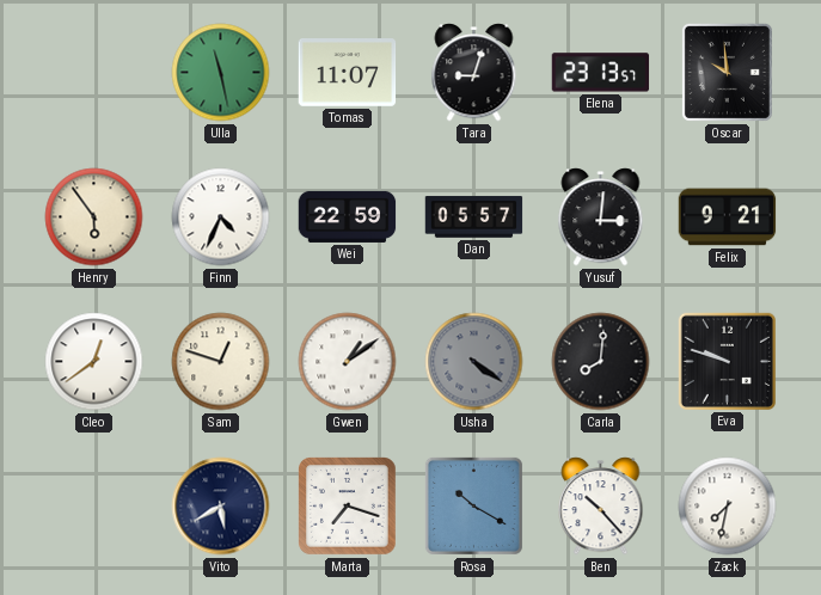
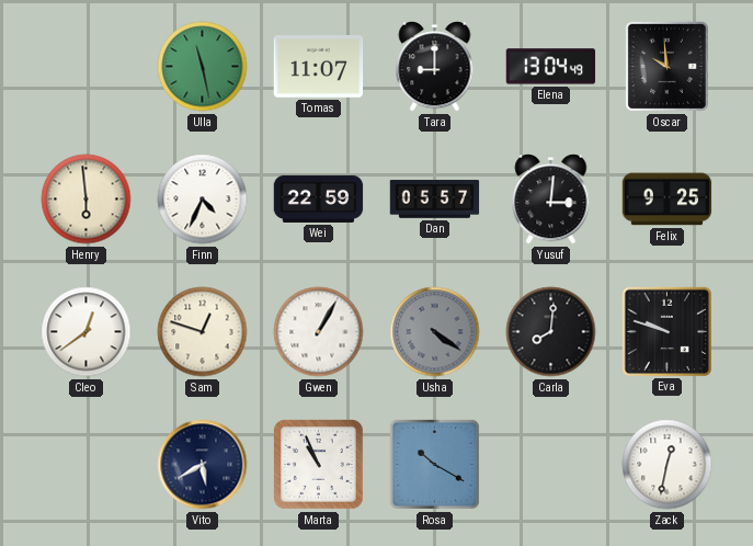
Tara: 9:03 -> 9:00
Elena: 23:13 -> 13:04
Henry: 5:54 -> 5:59
Felix: 9:21 -> 9:25
Gwen: 1:09 -> 1:05
Marta: 7:18 -> 10:56
Ben: 10:23 -> none
Zack: 7:32 -> 12:32
